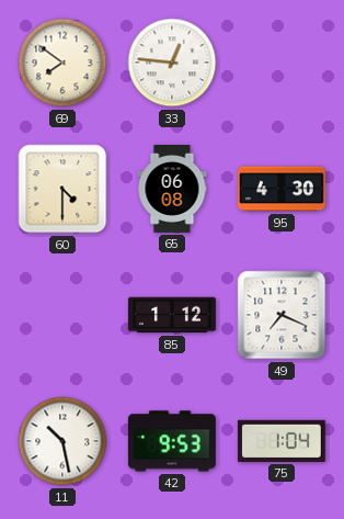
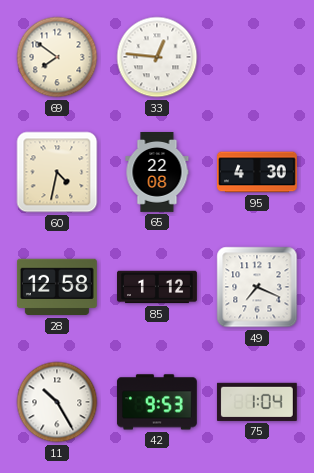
60: 4:30 -> 4:32
65: 06:08 -> 22:08
28: none -> 12:58
11: 10:28 -> 10:25
